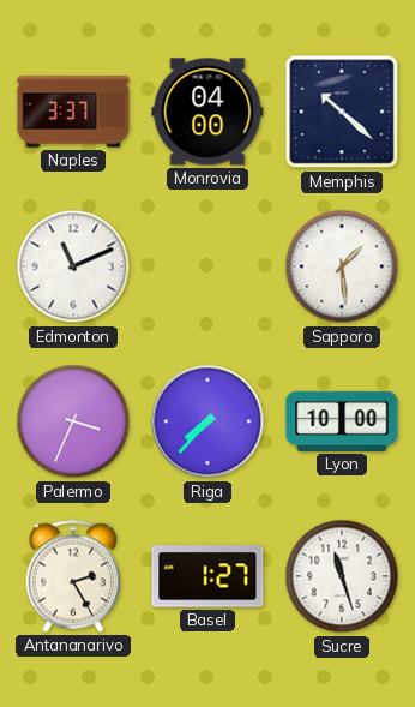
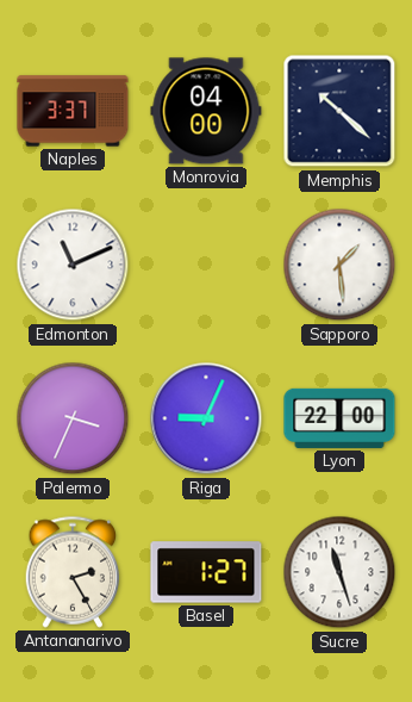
Riga: 7:37 -> 9:04
Lyon: 10:00 -> 22:00
